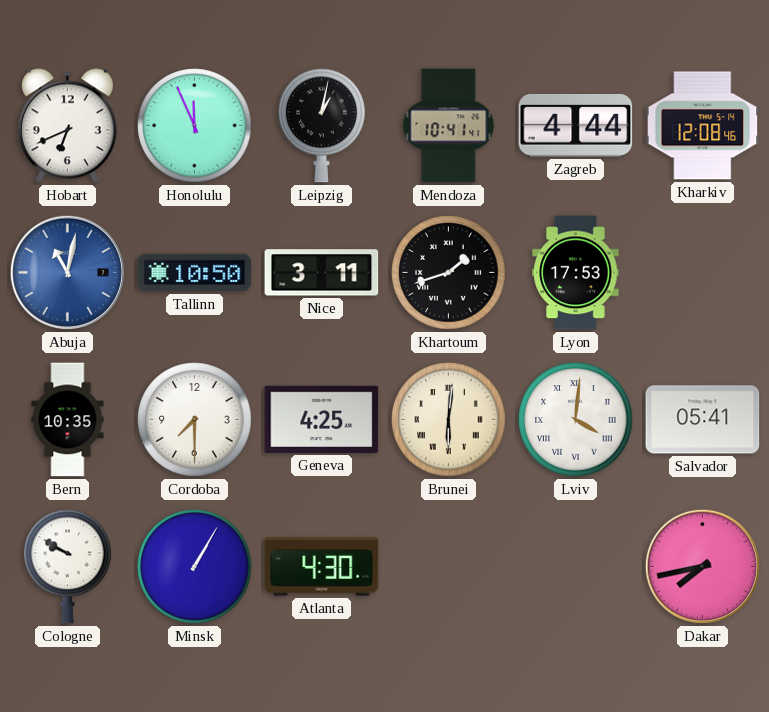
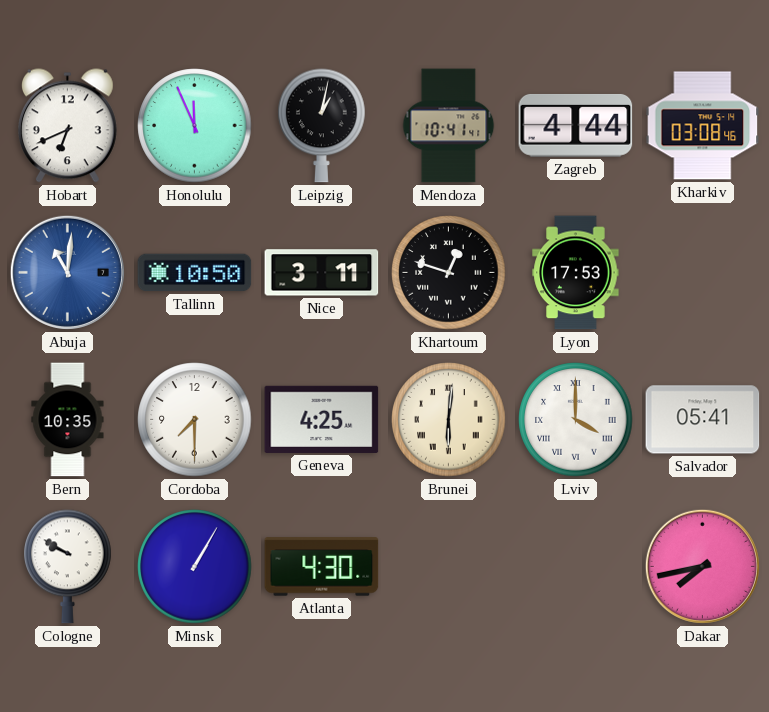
Kharkiv: 12:08 -> 03:08
Abuja: 11:02 -> 11:01
Khartoum: 1:42 -> 12:48
Lviv: 4:01 -> 4:00
